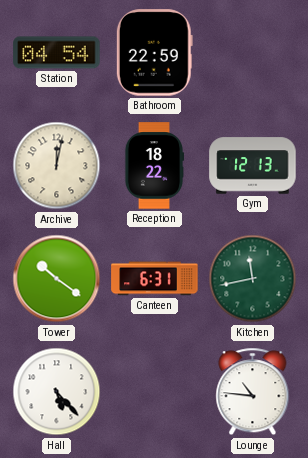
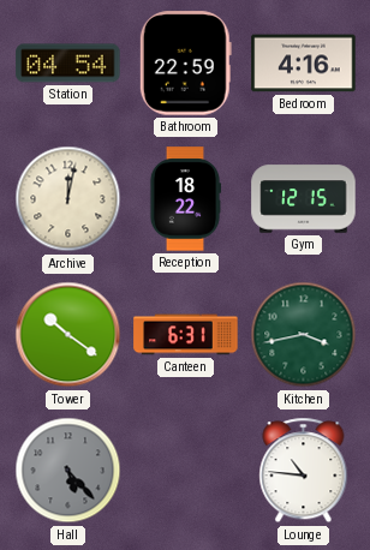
Bedroom: none -> 4:16
Gym: 12:13 -> 12:15
Kitchen: 11:43 -> 3:43
Hall dial: white -> grey
